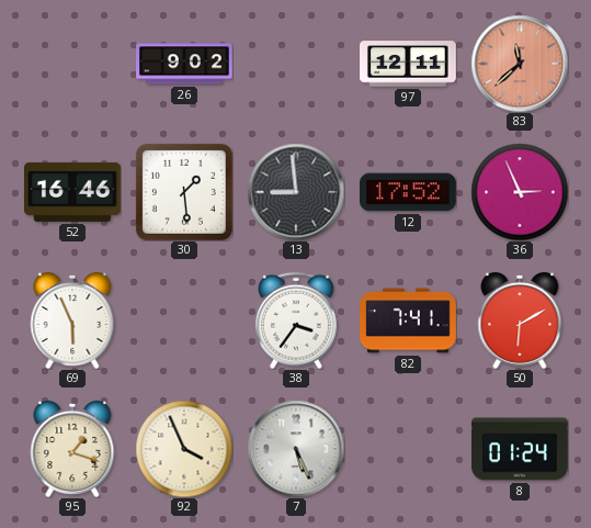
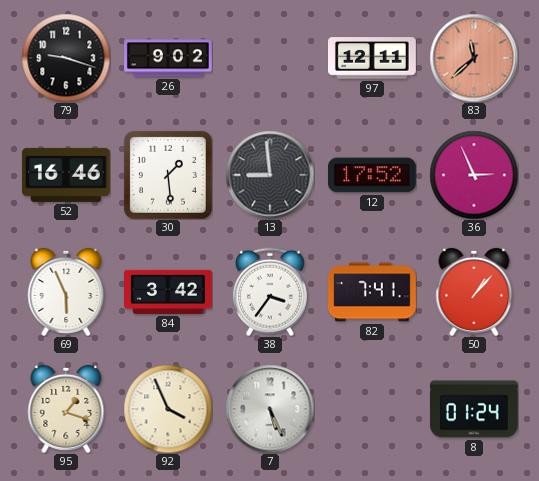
79: none -> 9:18
84: none -> 3:42
50: 6:10 -> 1:07
